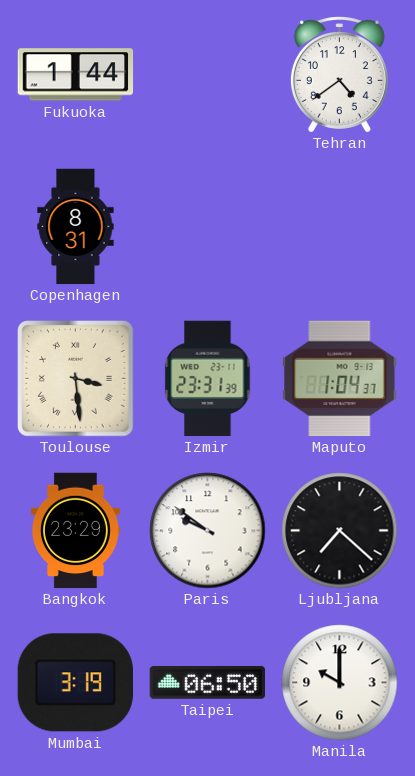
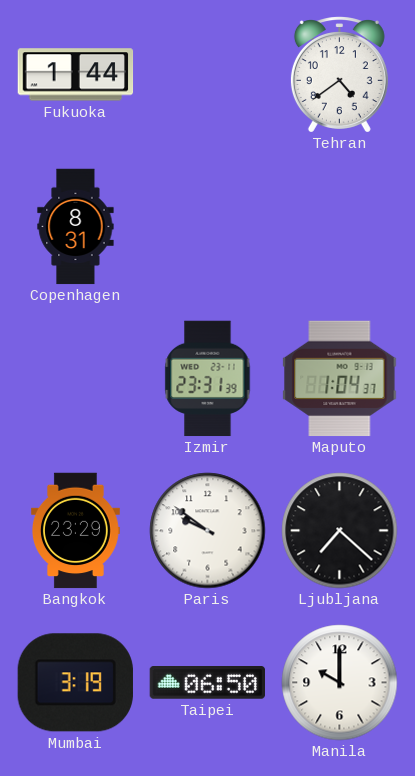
Toulouse: 3:29 -> none
